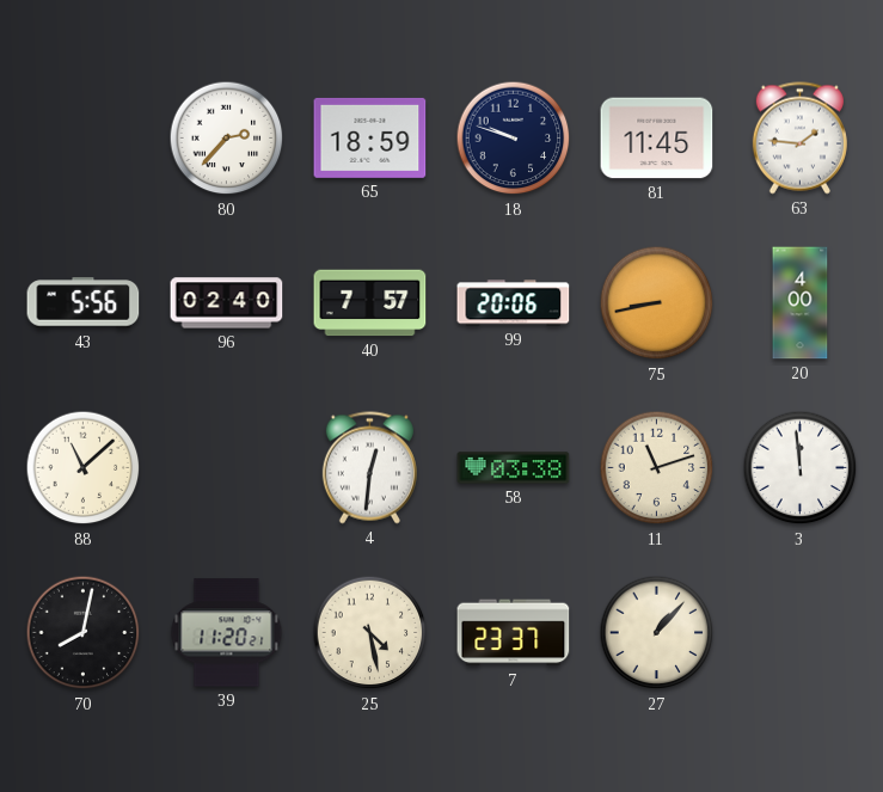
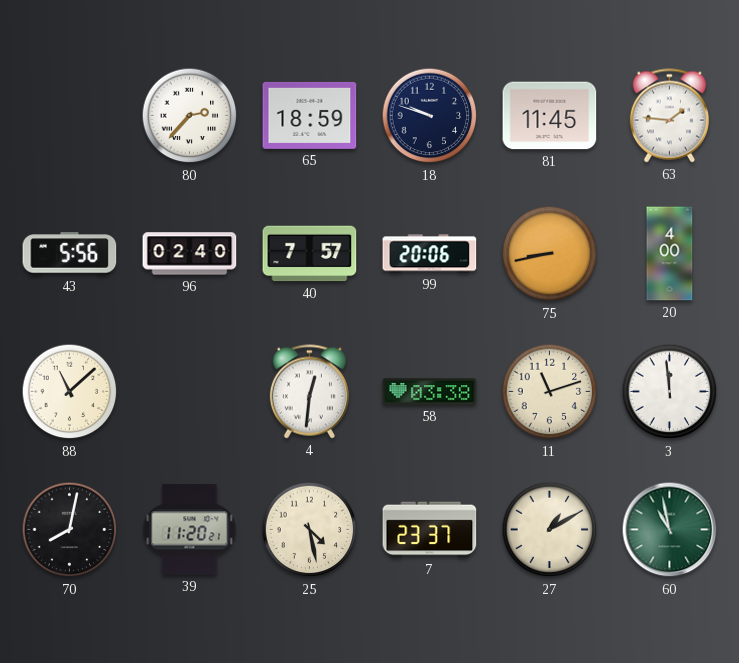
27: 1:07 -> 1:10
60: none -> 10:58
